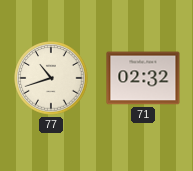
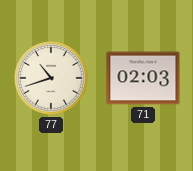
71: 02:32 -> 02:03
